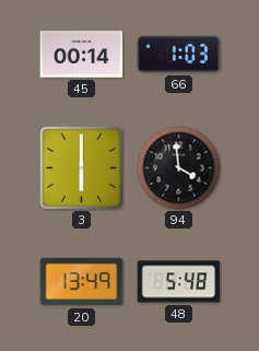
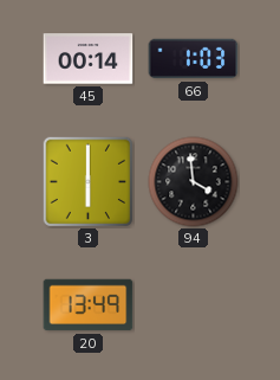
48: 5:48 -> none
